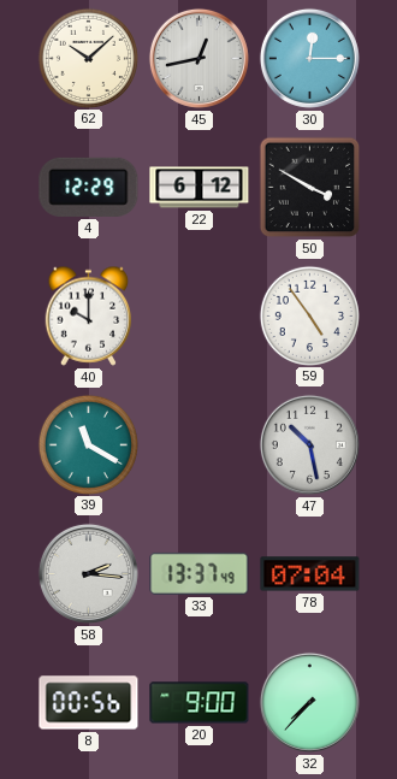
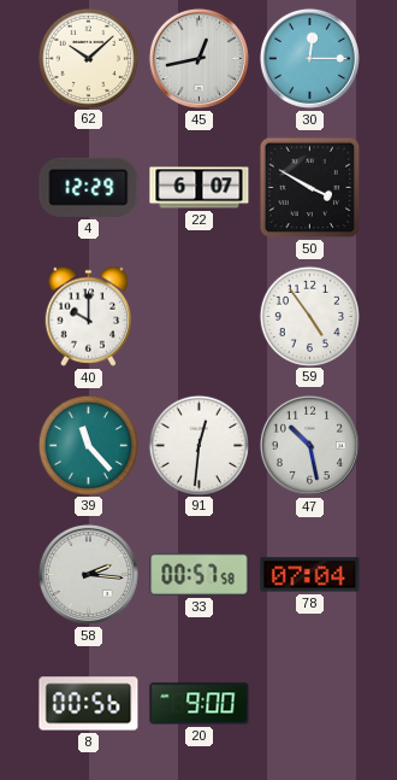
22: 6:12 -> 6:07
39: 11:20 -> 11:23
91: none -> 12:31
33: 13:37 -> 00:57
32: 7:37 -> none
